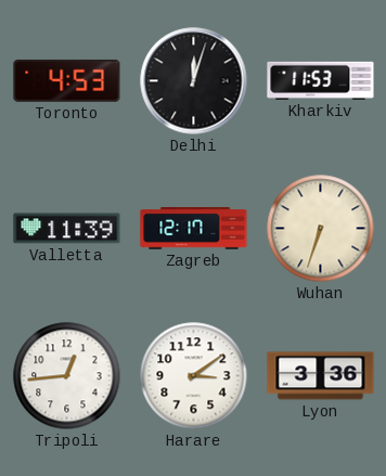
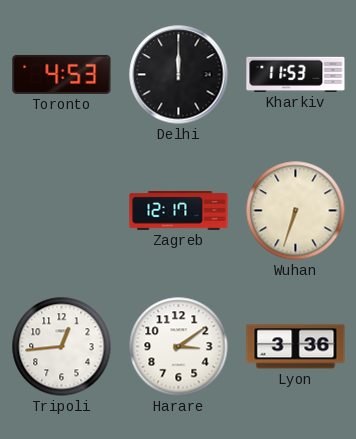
Delhi: 12:03 -> 12:00
Valletta: 11:39 -> none
